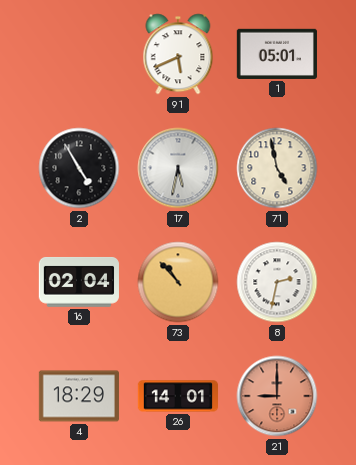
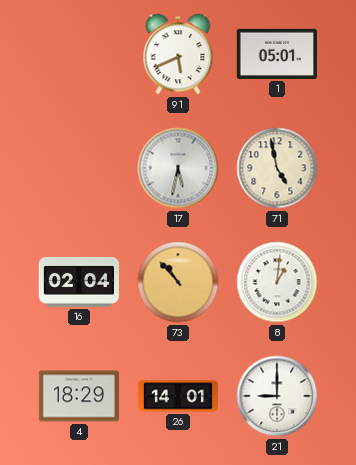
2: 4:55 -> none
8: 2:32 -> 1:01
21 dial: salmon -> white
